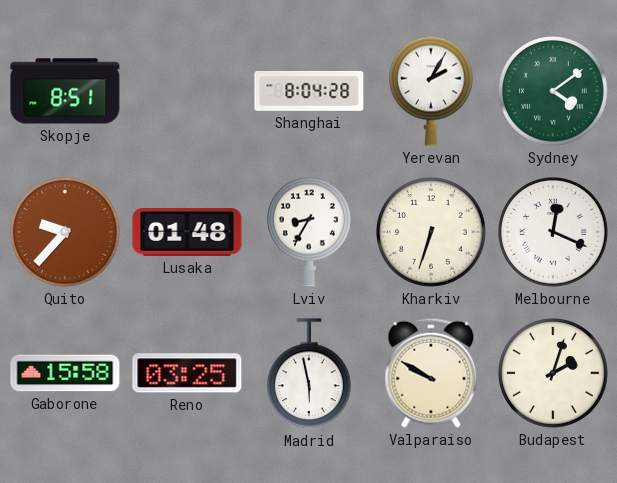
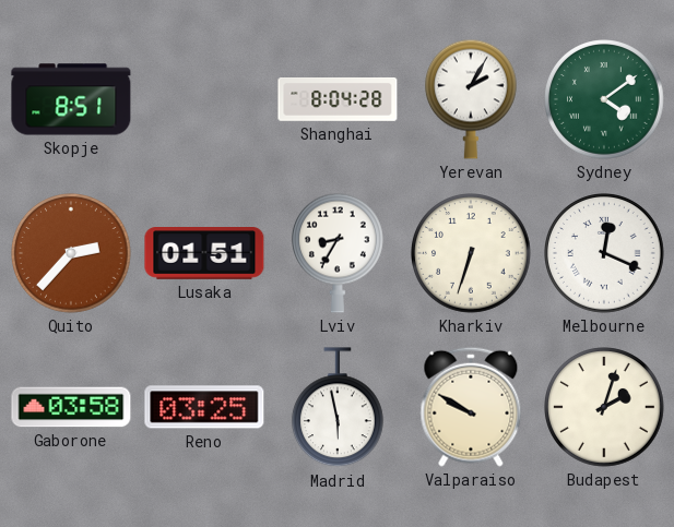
Quito: 9:37 -> 2:37
Lusaka: 01:48 -> 01:51
Gaborone: 15:58 -> 03:58
